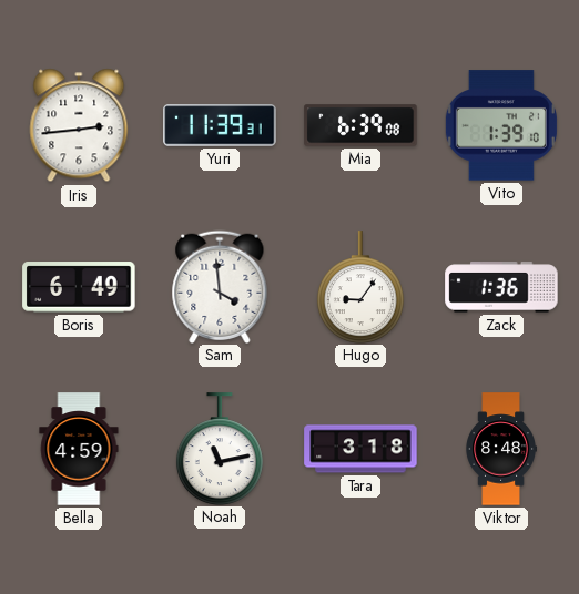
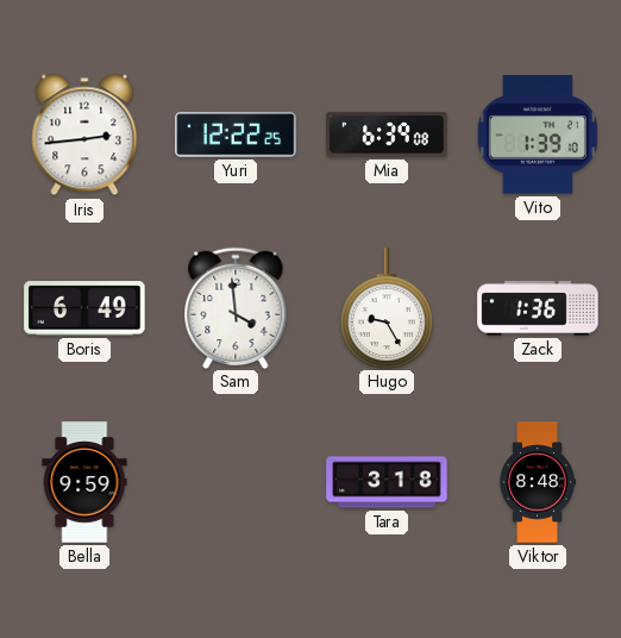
Yuri: 11:39 -> 12:22
Hugo: 9:06 -> 9:25
Bella: 4:59 -> 9:59
Noah: 11:13 -> none
